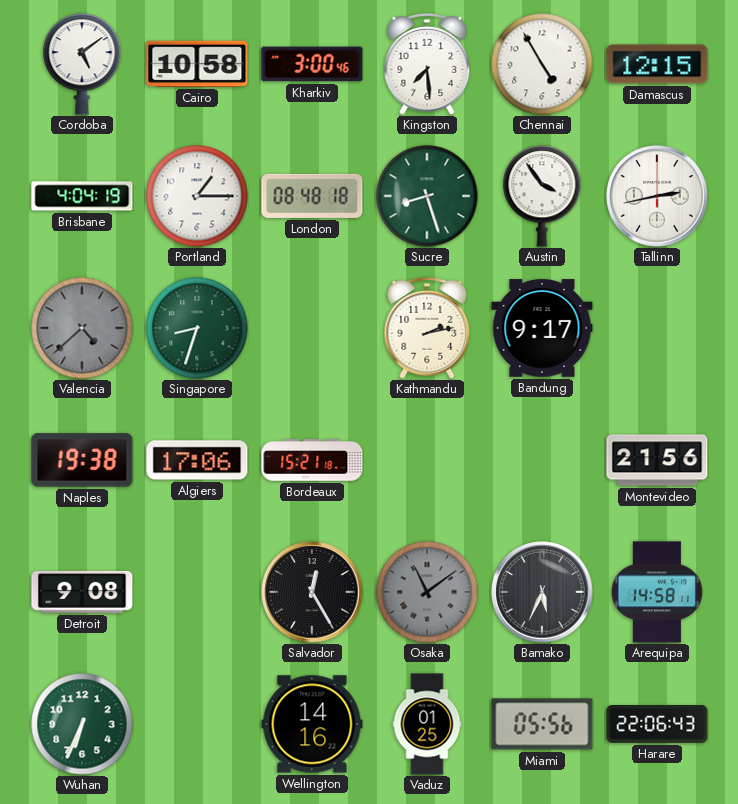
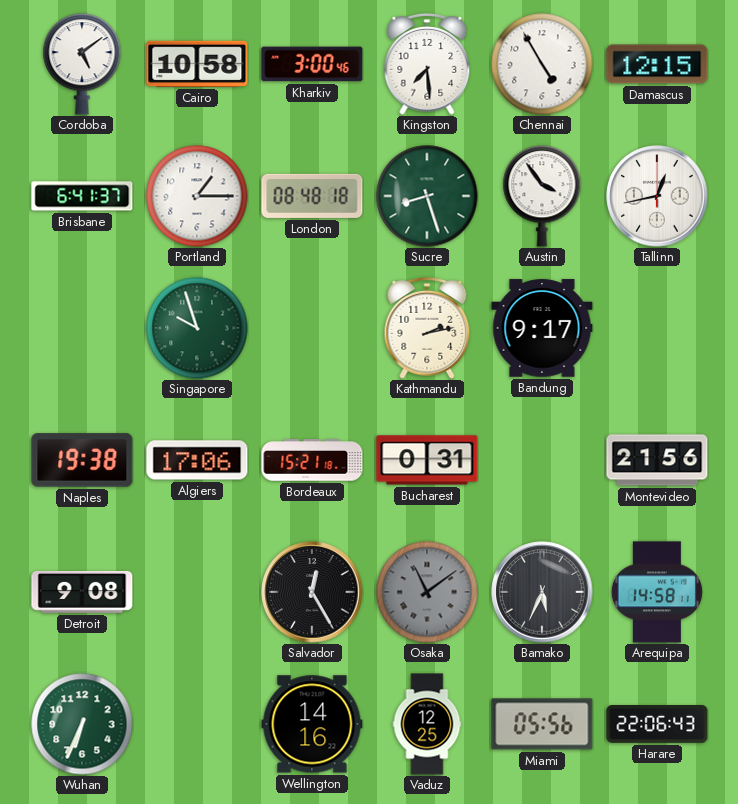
Brisbane: 4:04 -> 6:41
Tallinn: 2:43 -> 12:43
Valencia: 4:38 -> none
Singapore: 8:33 -> 9:57
Bucharest: none -> 0:31
Vaduz: 01:25 -> 12:25
